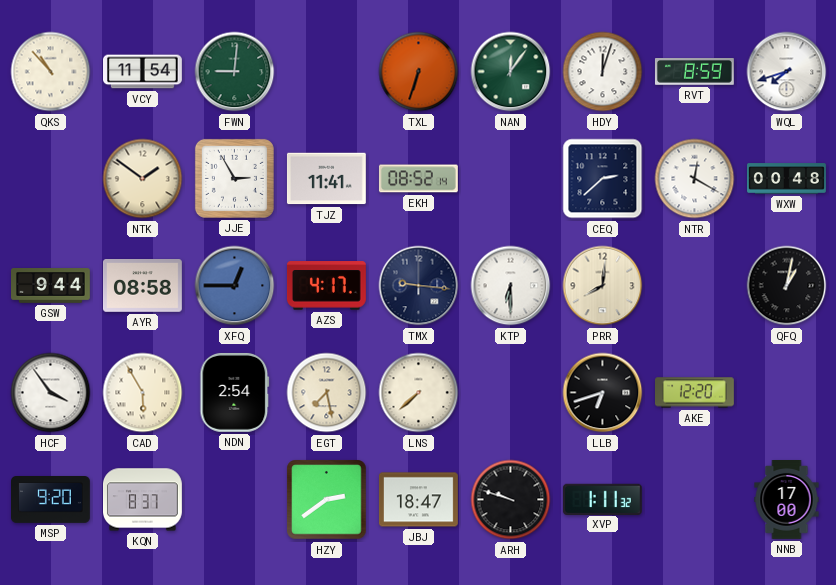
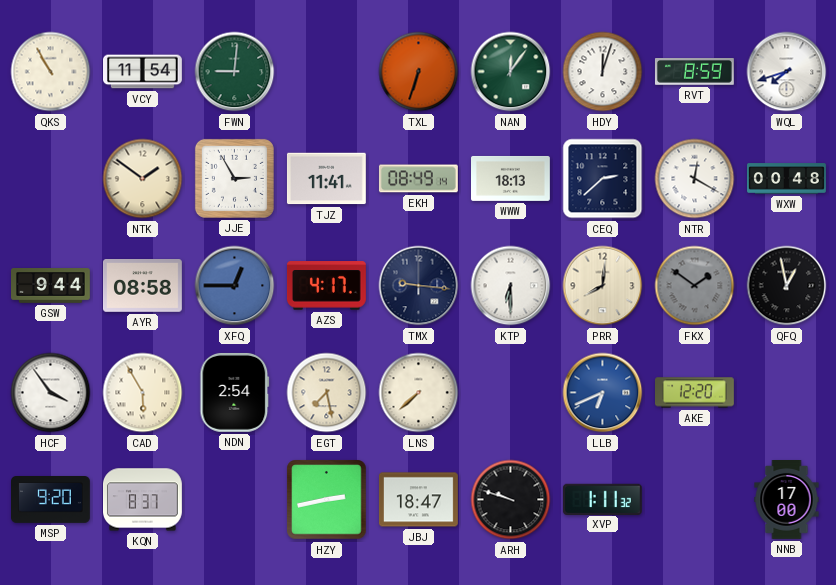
QKS: 10:53 -> 10:55
EKH: 08:52 -> 08:49
WWW: none -> 18:13
FKX: none -> 1:51
QFQ: 1:02 -> 12:58
LLB: 6:42 -> 6:41
LLB dial: black -> blue
HZY: 2:39 -> 2:43
